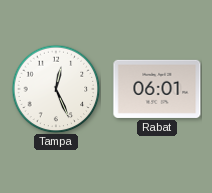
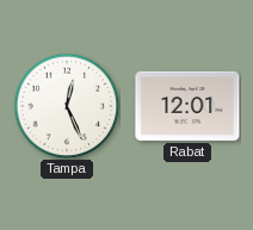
Rabat: 06:01 -> 12:01
